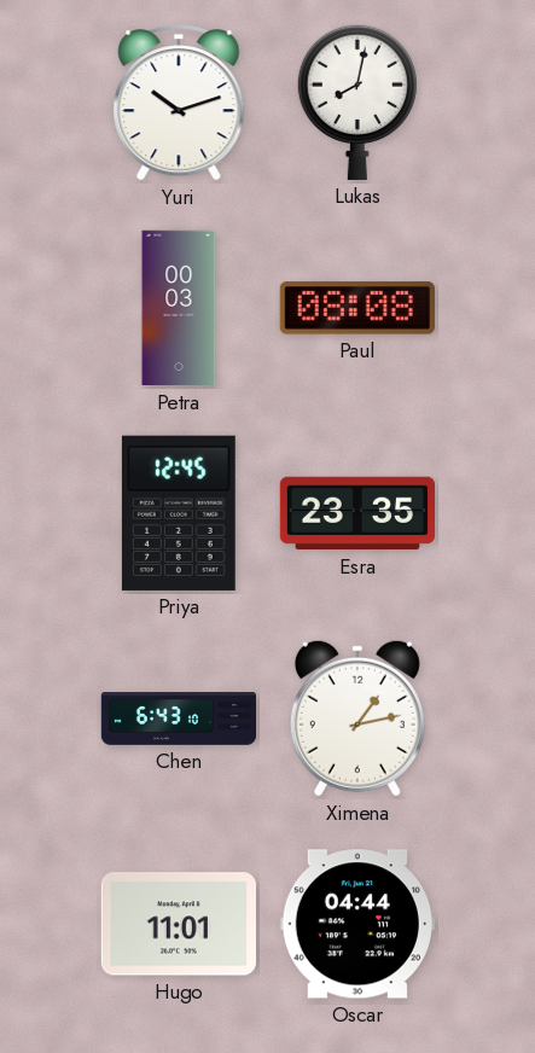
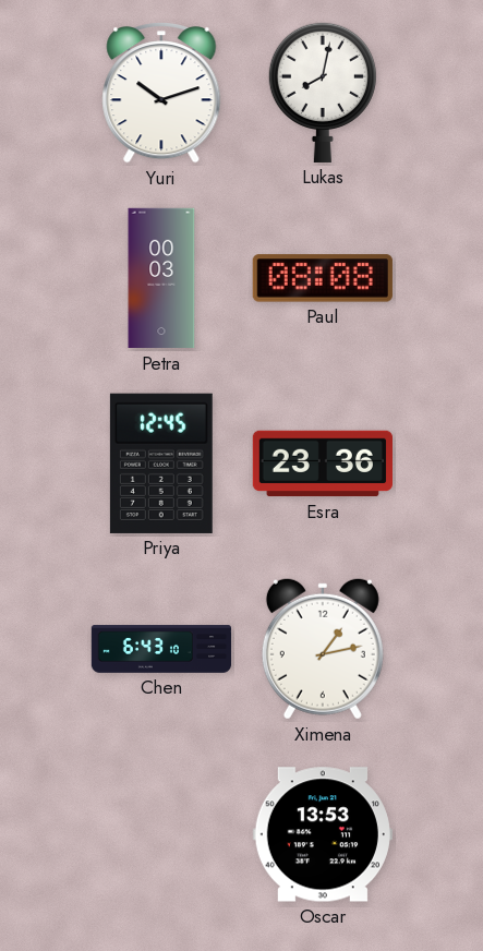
Esra: 23:35 -> 23:36
Hugo: 11:01 -> none
Oscar: 04:44 -> 13:53
